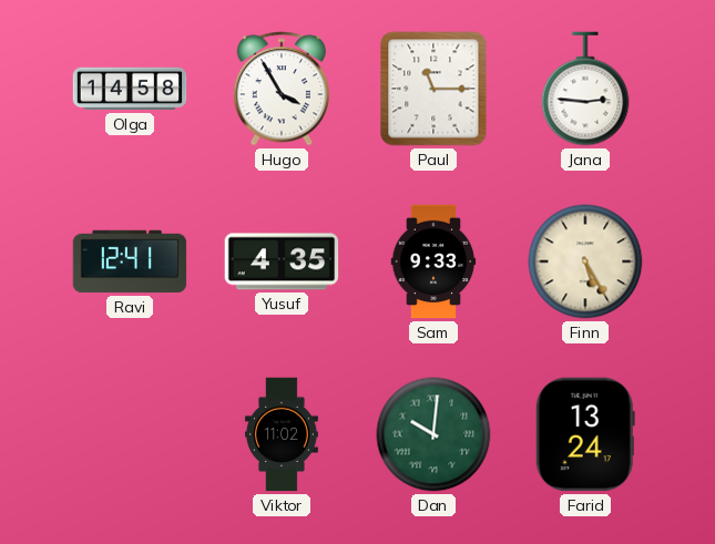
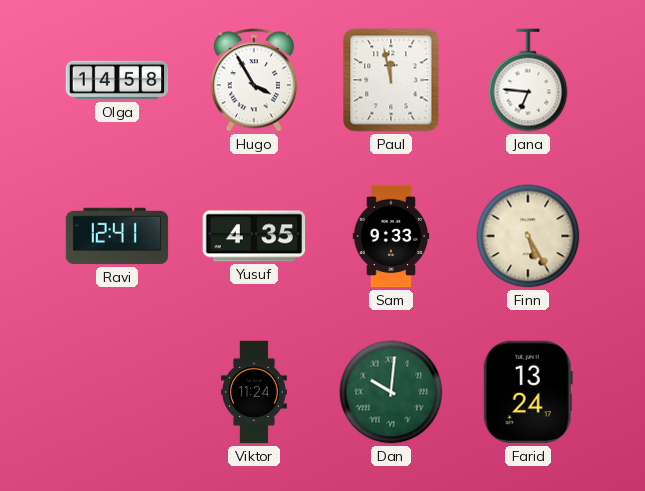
Paul: 11:15 -> 11:58
Jana: 2:46 -> 6:46
Viktor: 11:02 -> 11:24
